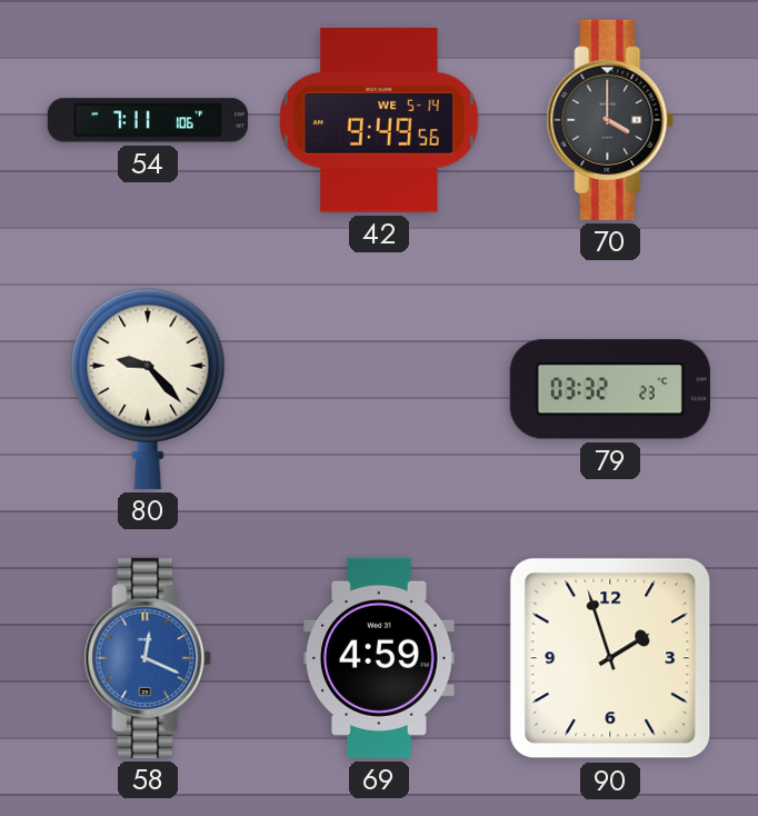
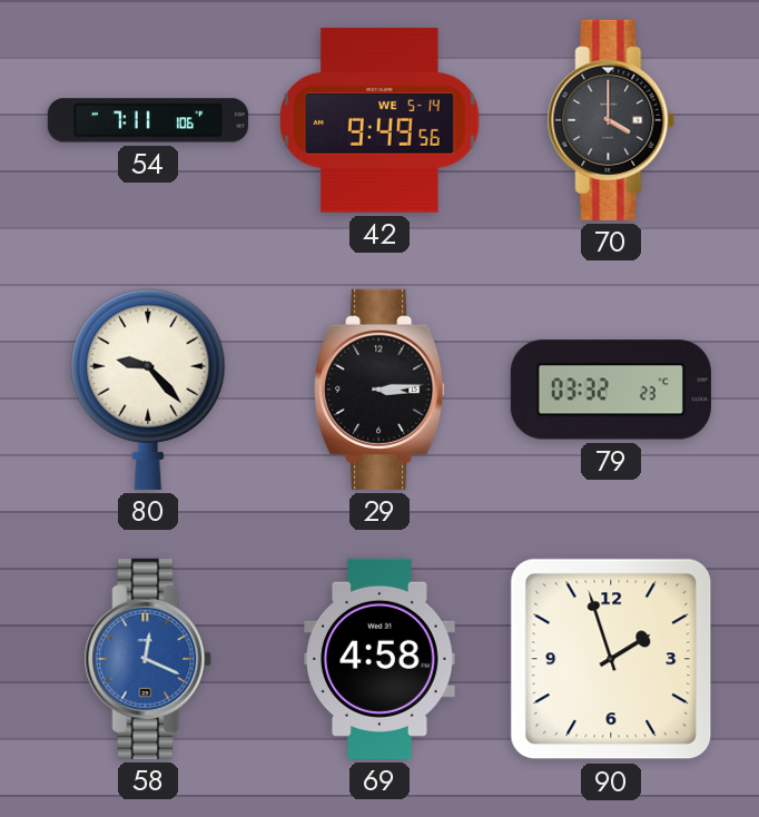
29: none -> 3:14
69: 4:59 -> 4:58
